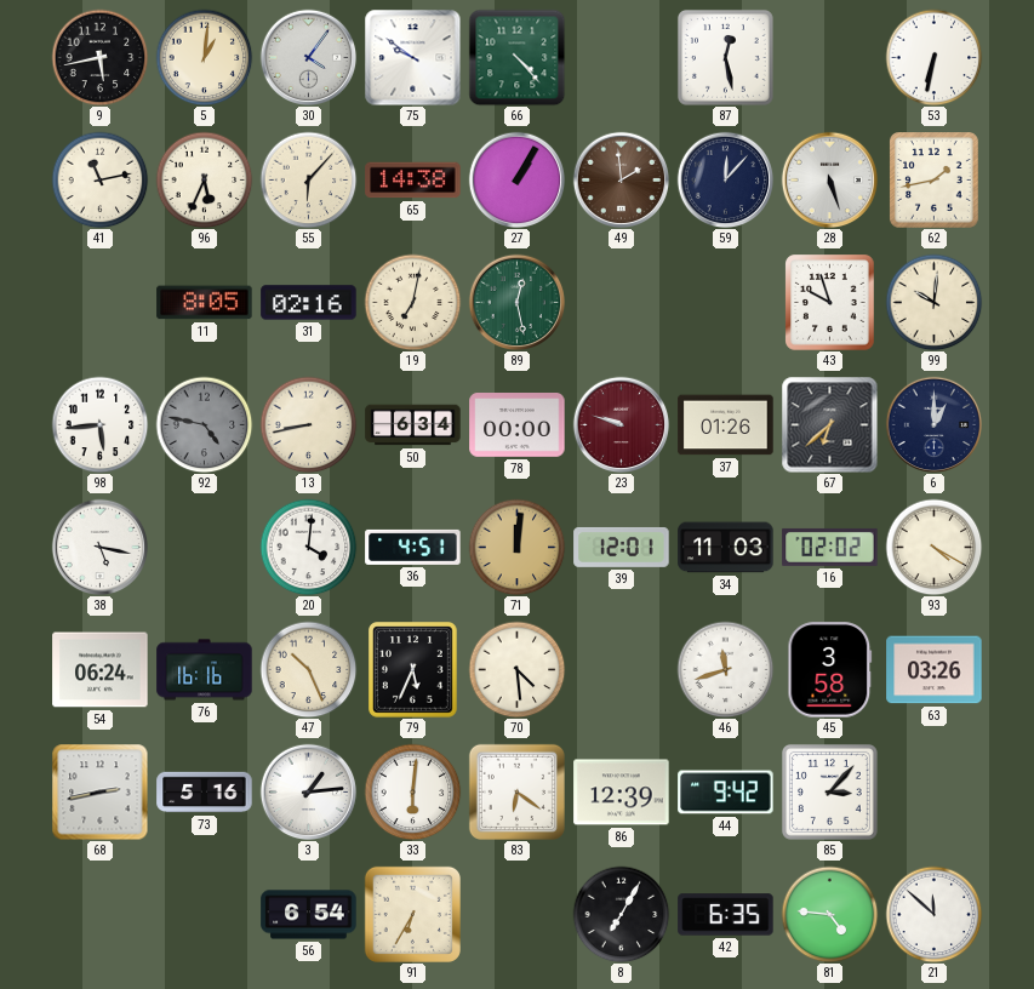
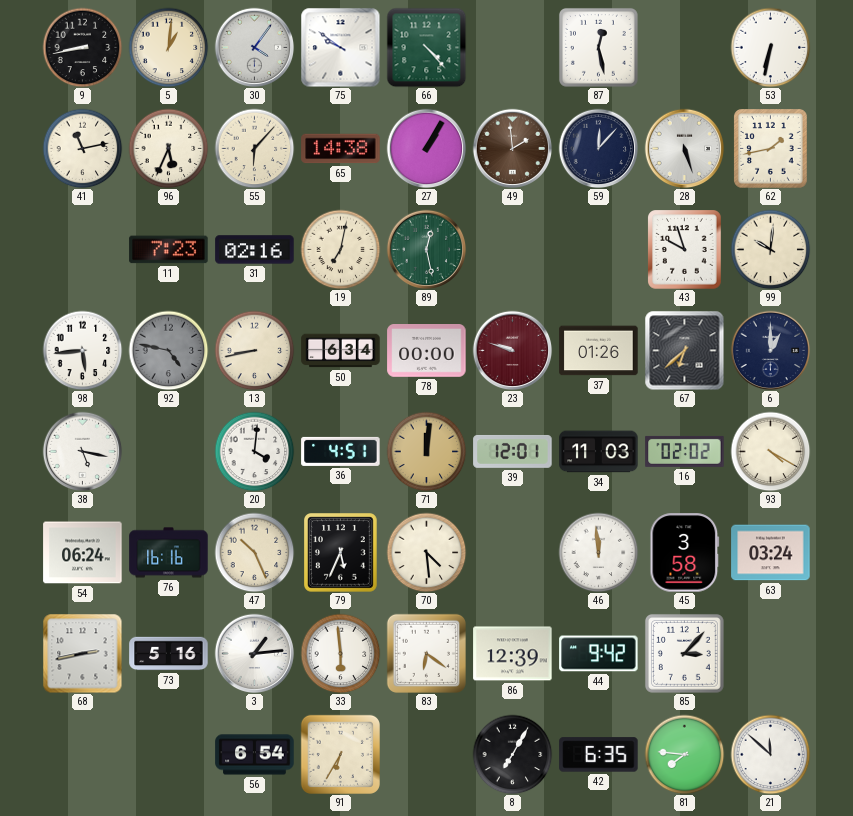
9: 5:43 -> 8:43
11: 8:05 -> 7:23
46: 11:42 -> 11:59
63: 03:26 -> 03:24
33: 6:01 -> 5:59
81: 4:46 -> 7:46
